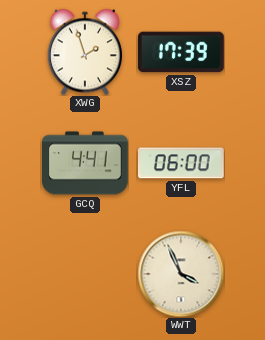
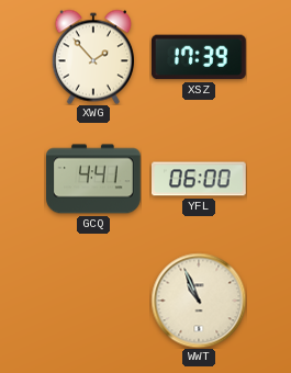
XWG: 1:57 -> 1:53
WWT: 3:56 -> 10:56
